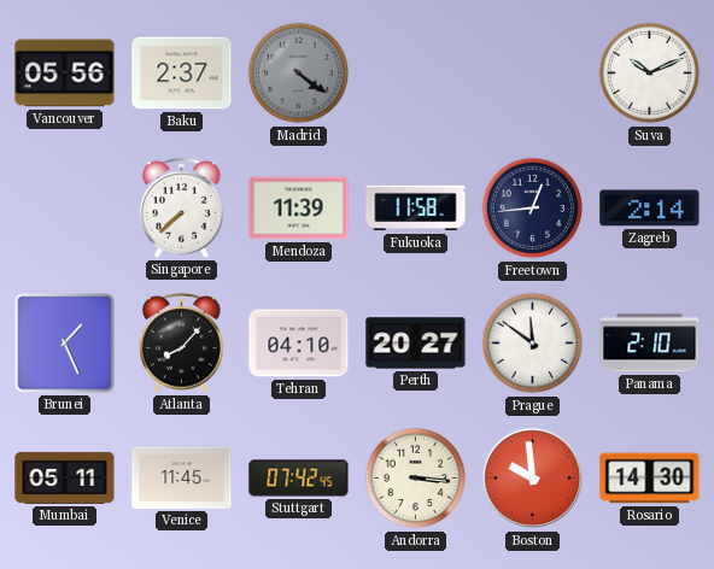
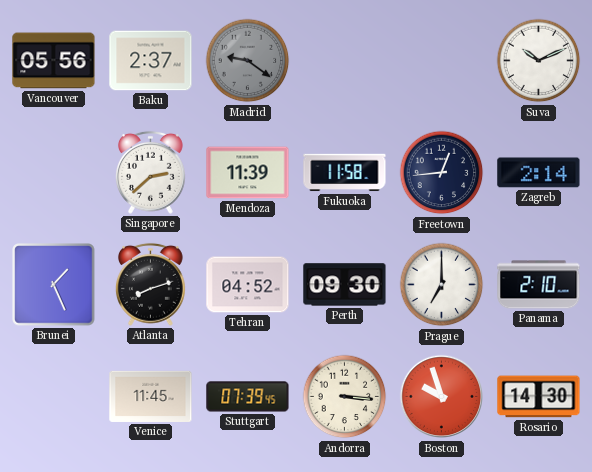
Madrid: 4:21 -> 9:21
Singapore: 7:38 -> 2:38
Atlanta: 8:07 -> 8:12
Tehran: 04:10 -> 04:52
Perth: 20:27 -> 09:30
Prague: 11:51 -> 7:00
Mumbai: 05:11 -> none
Stuttgart: 07:42 -> 07:39
Boston: 9:59 -> 9:57
